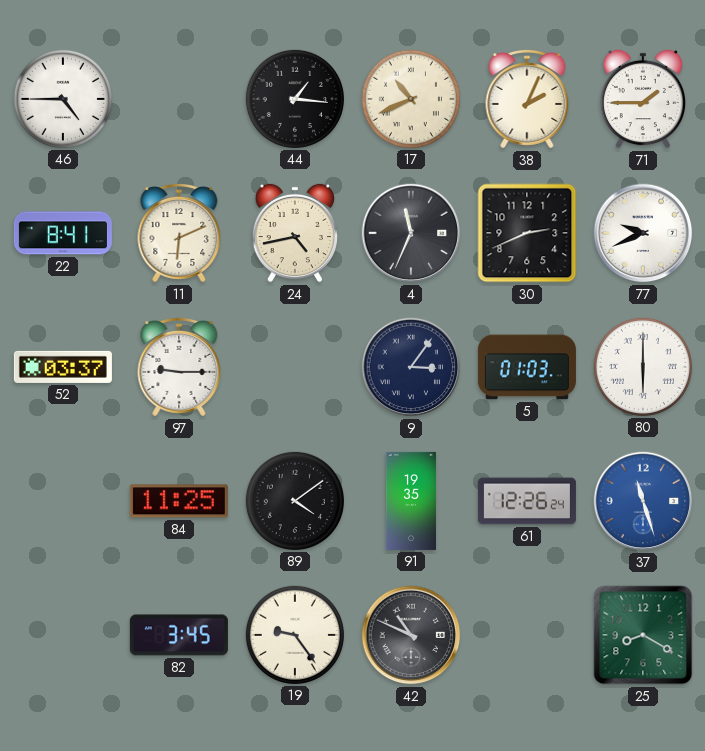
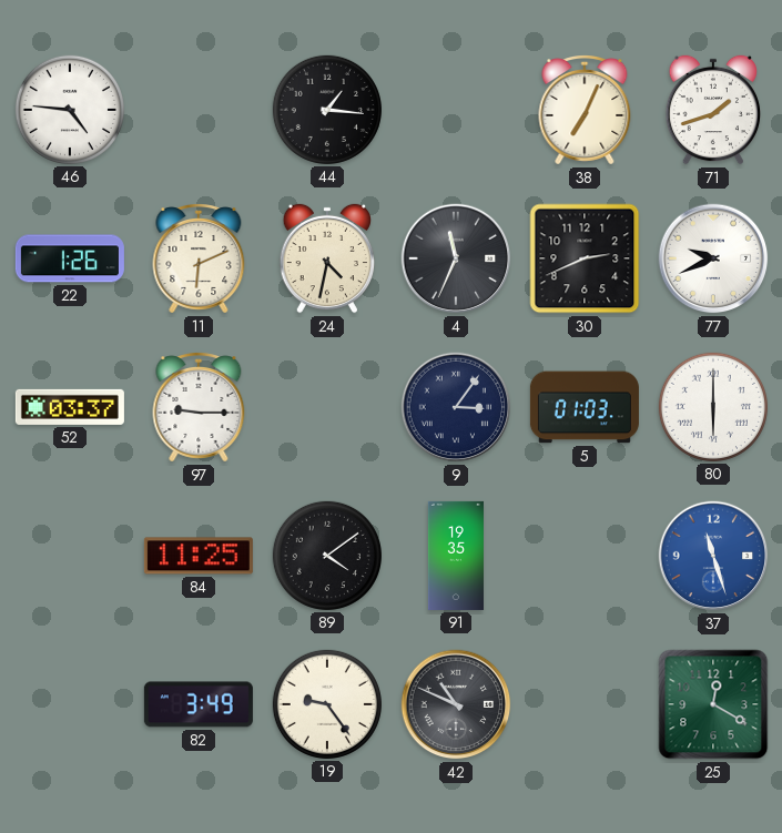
46: 4:45 -> 4:46
17: 10:41 -> none
38: 2:04 -> 7:04
71: 1:45 -> 1:42
22: 8:41 -> 1:26
24: 4:43 -> 4:32
61: 12:26 -> none
82: 3:45 -> 3:49
25: 8:20 -> 12:20
